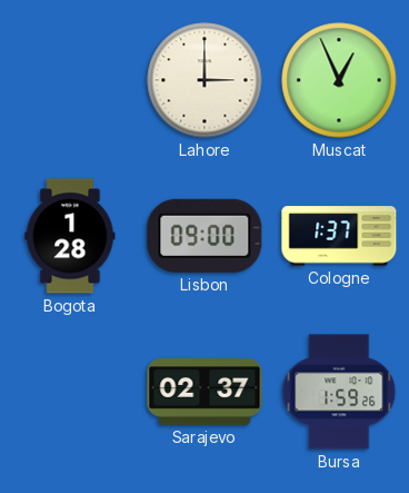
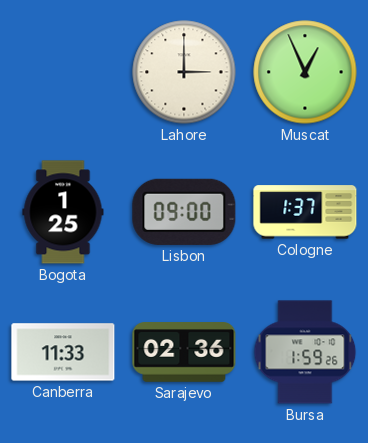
Bogota: 1:28 -> 1:25
Canberra: none -> 11:33
Sarajevo: 02:37 -> 02:36
